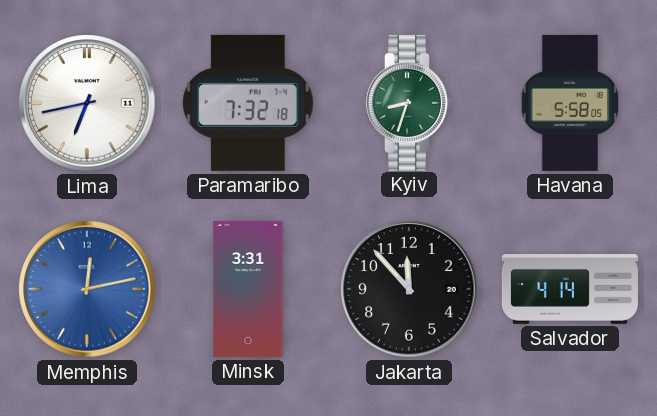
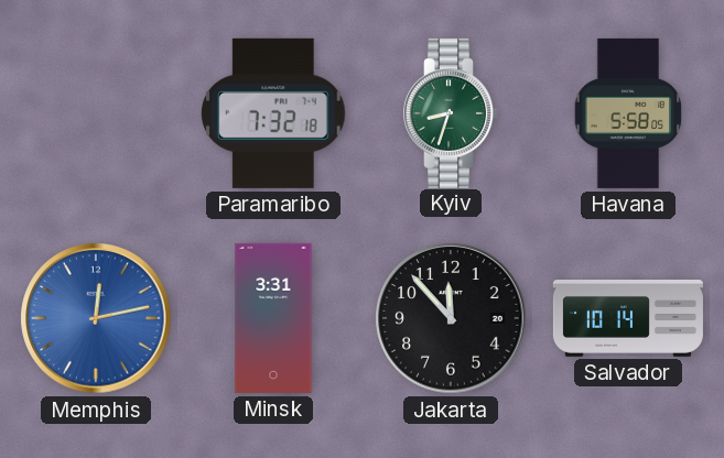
Lima: 6:43 -> none
Salvador: 4:14 -> 10:14
